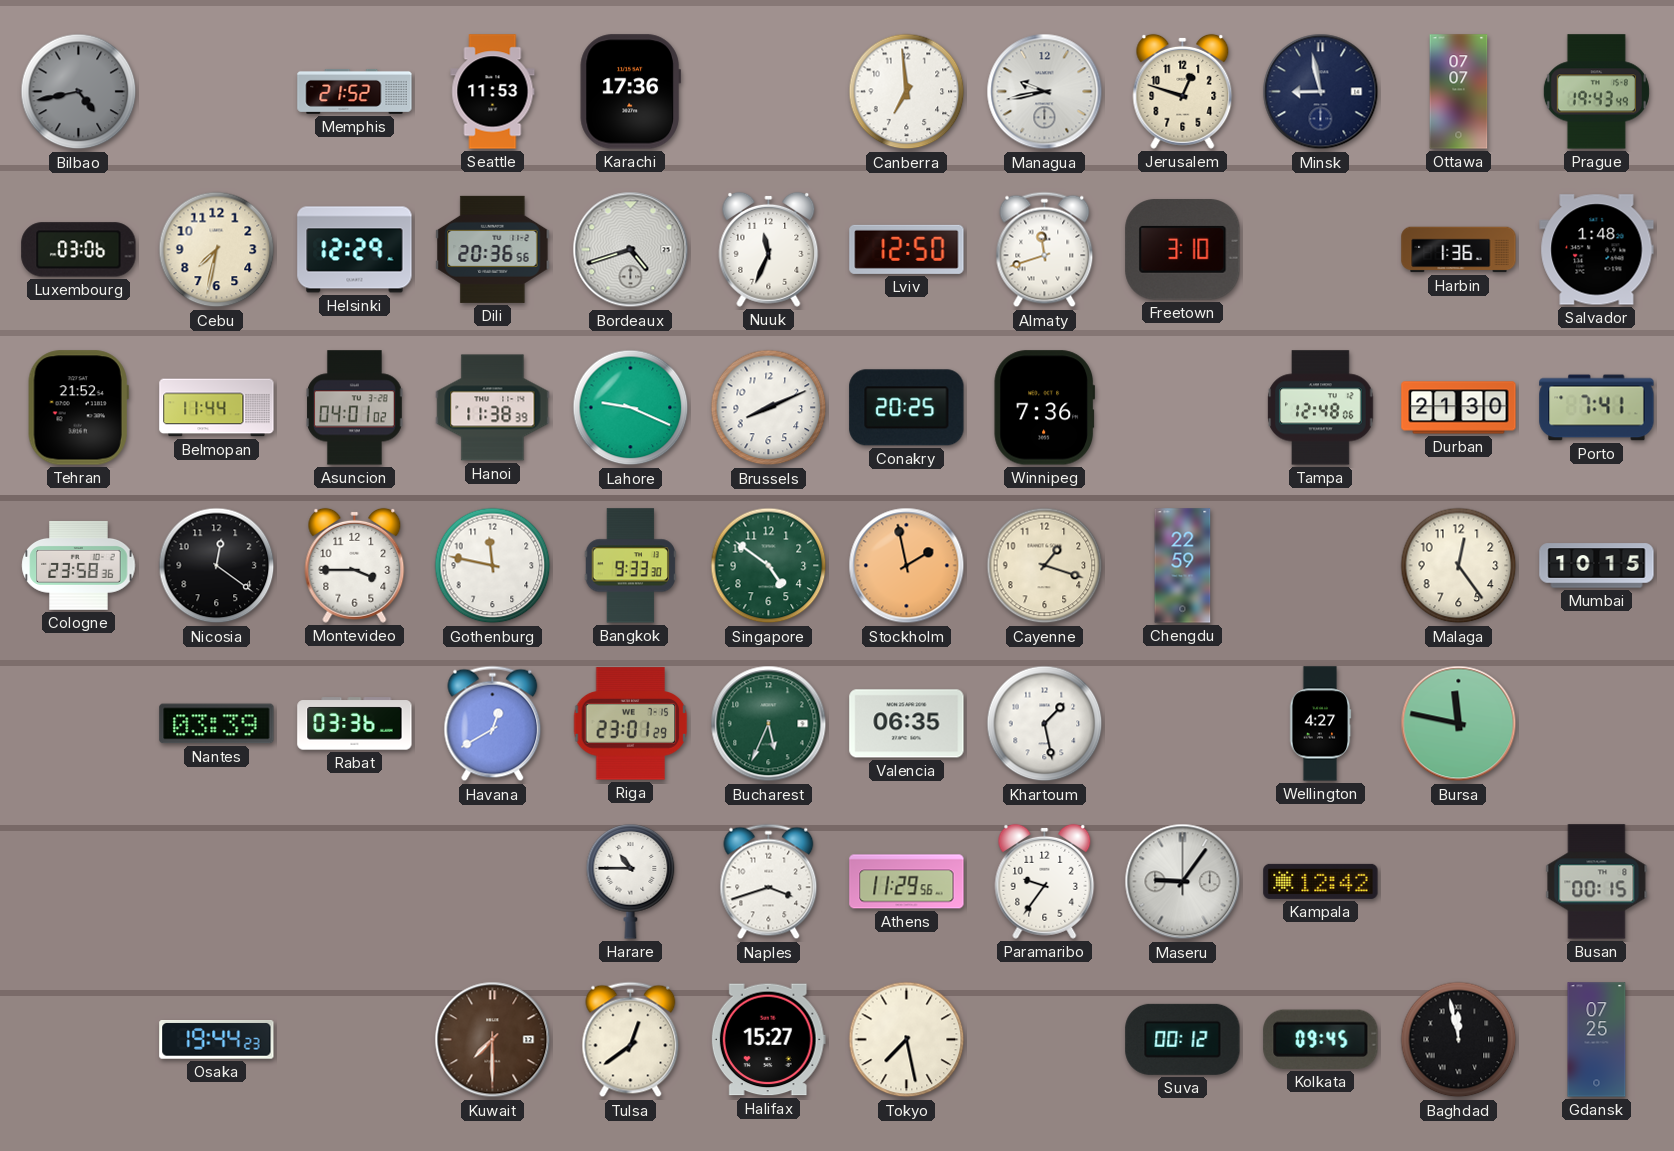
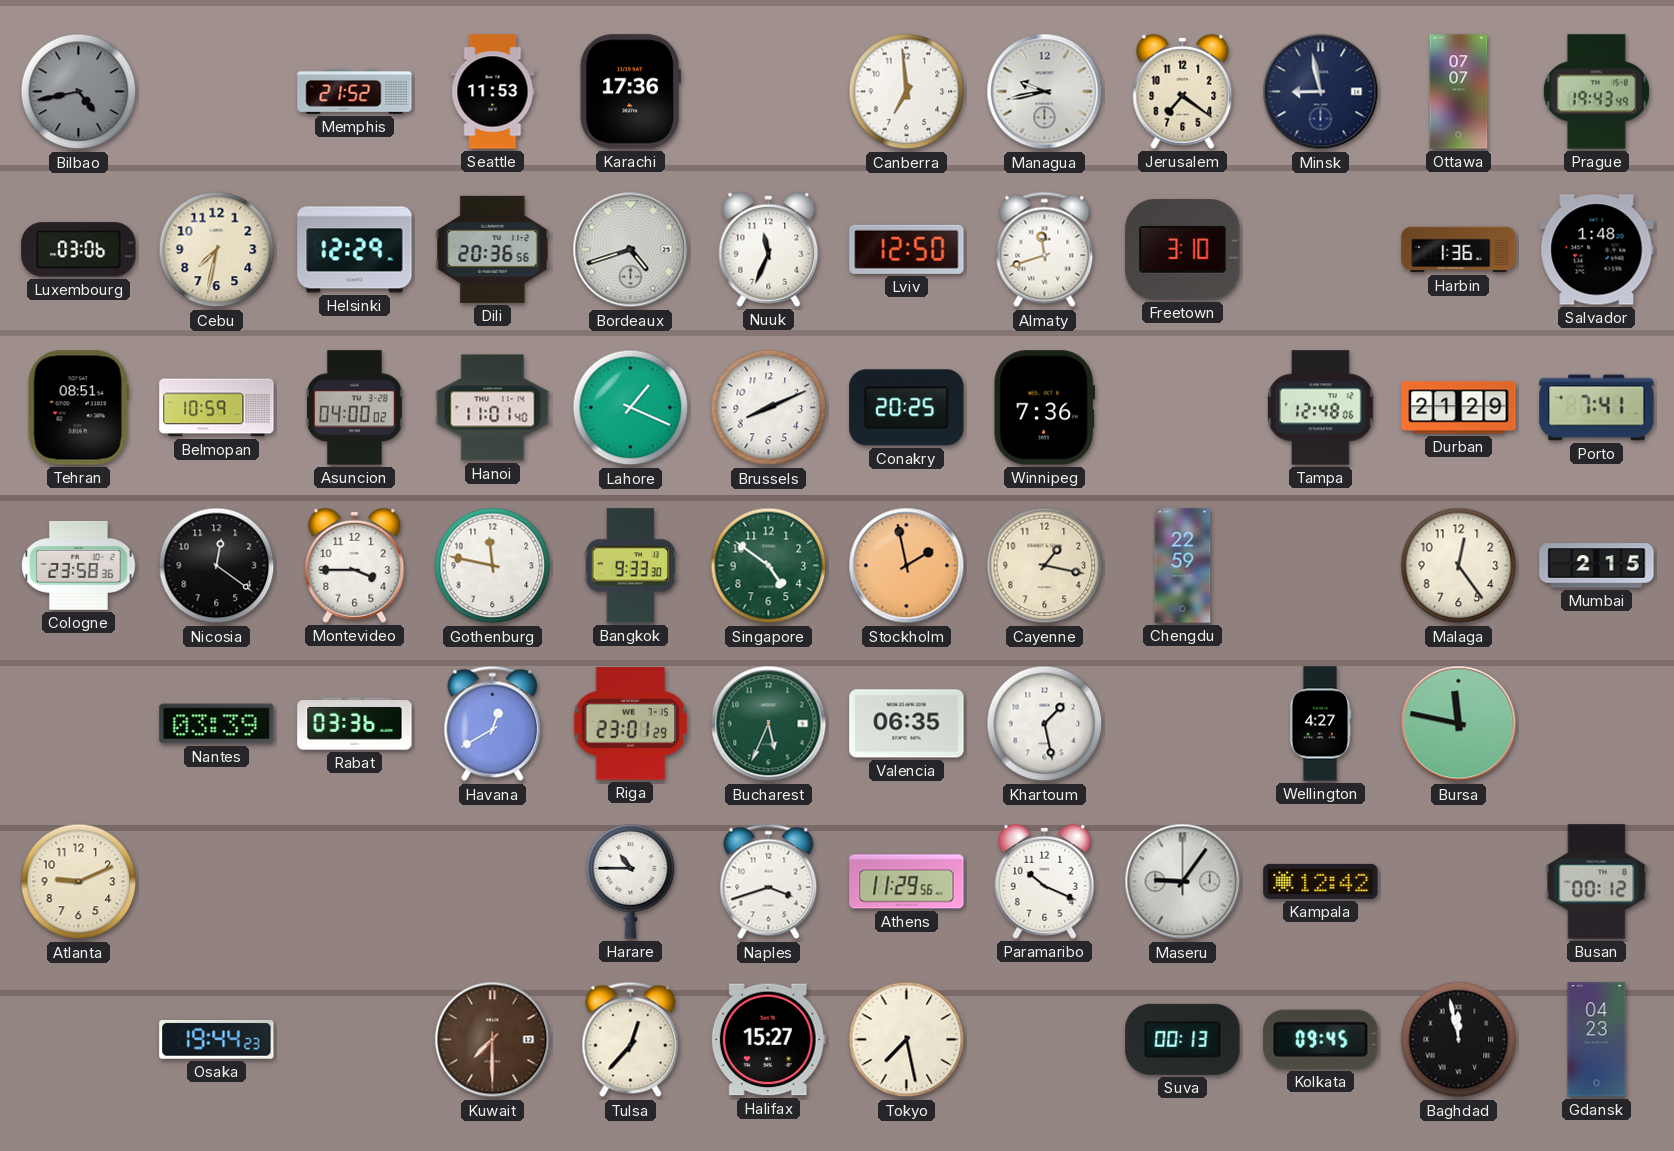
Jerusalem: 12:48 -> 7:21
Tehran: 21:52 -> 08:51
Belmopan: 11:44 -> 10:59
Asuncion: 04:01 -> 04:00
Hanoi: 11:38 -> 11:01
Lahore: 9:19 -> 1:19
Durban: 21:30 -> 21:29
Cayenne: 1:18 -> 1:17
Mumbai: 10:15 -> 2:15
Atlanta: none -> 9:11
Paramaribo: 9:36 -> 10:19
Busan: 00:15 -> 00:12
Tulsa: 12:39 -> 12:37
Suva: 00:12 -> 00:13
Gdansk: 07:25 -> 04:23
